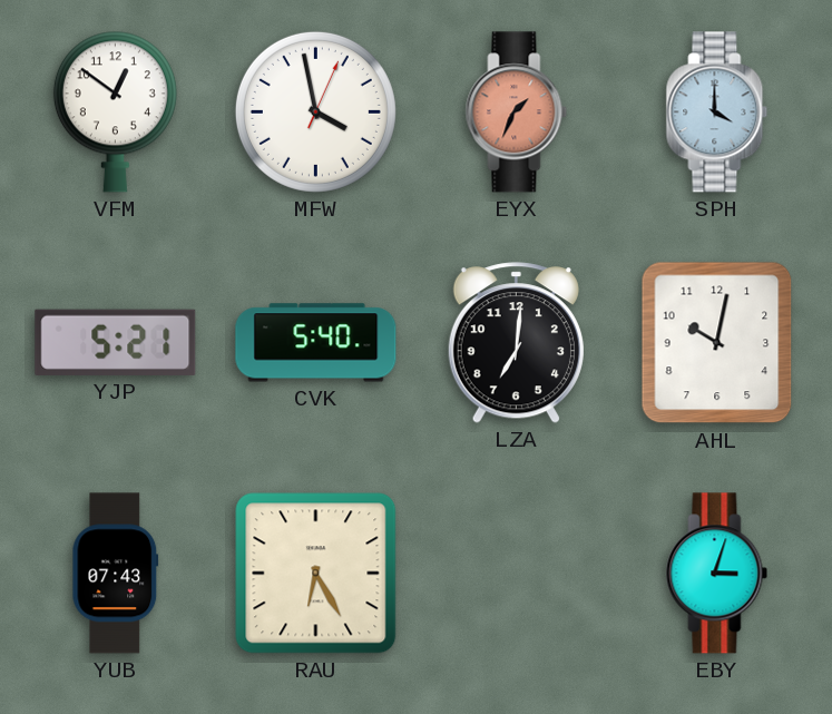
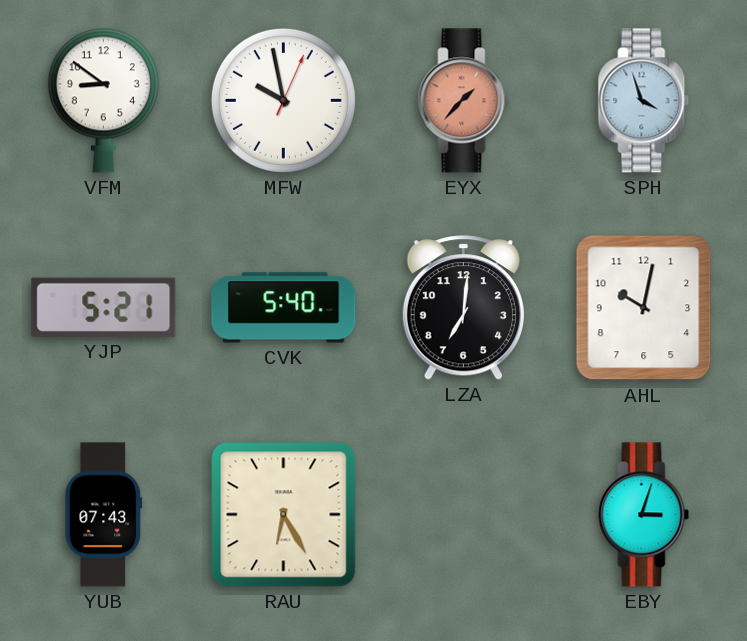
VFM: 12:51 -> 8:51
MFW: 3:58 -> 9:58
EYX: 1:34 -> 1:37
SPH: 4:00 -> 3:57
